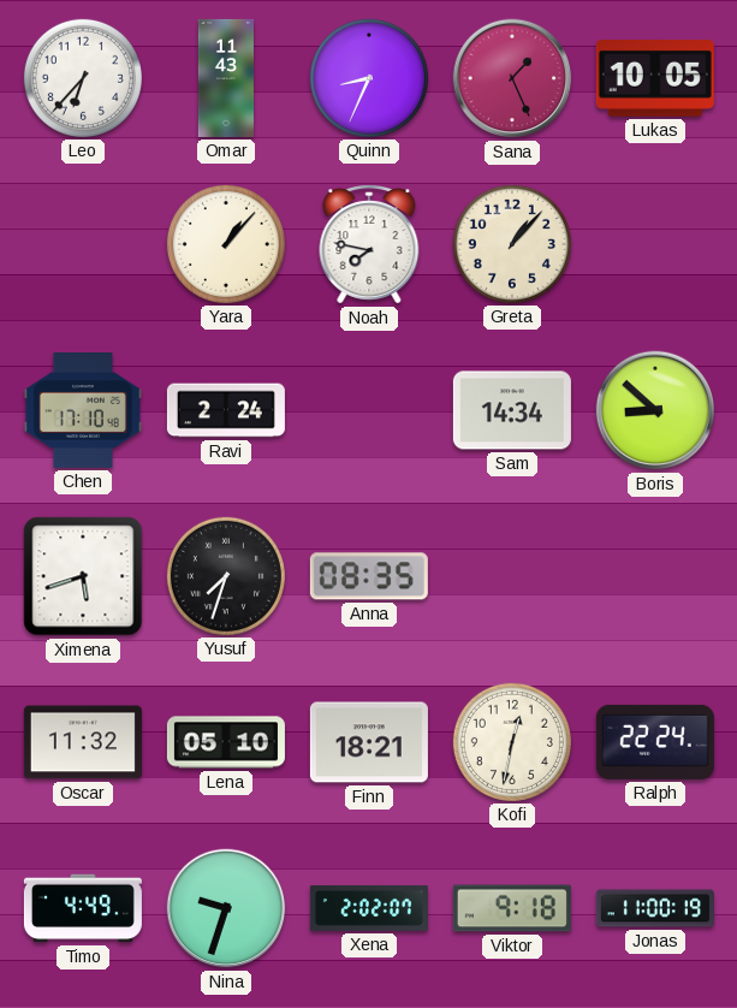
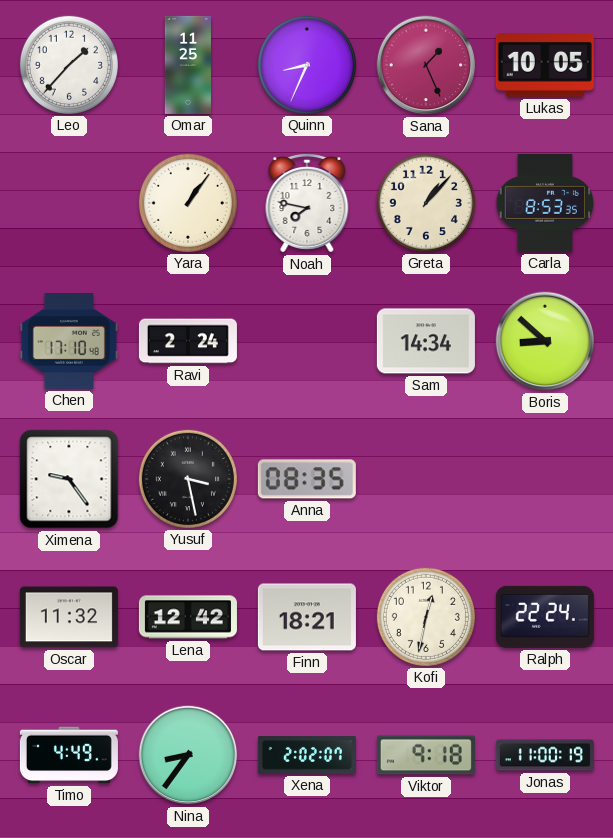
Leo: 6:37 -> 1:37
Omar: 11:43 -> 11:25
Yara: 1:07 -> 1:06
Carla: none -> 8:53
Ximena: 5:42 -> 9:24
Yusuf: 7:33 -> 3:28
Lena: 05:10 -> 12:42
Nina: 9:33 -> 8:36
